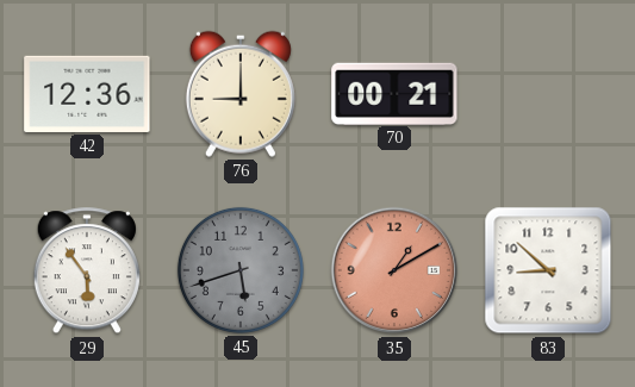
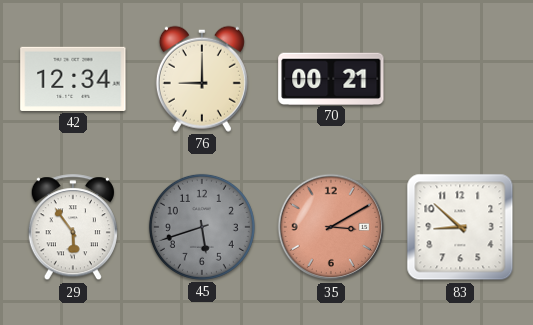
42: 12:36 -> 12:34
35: 1:10 -> 3:10
